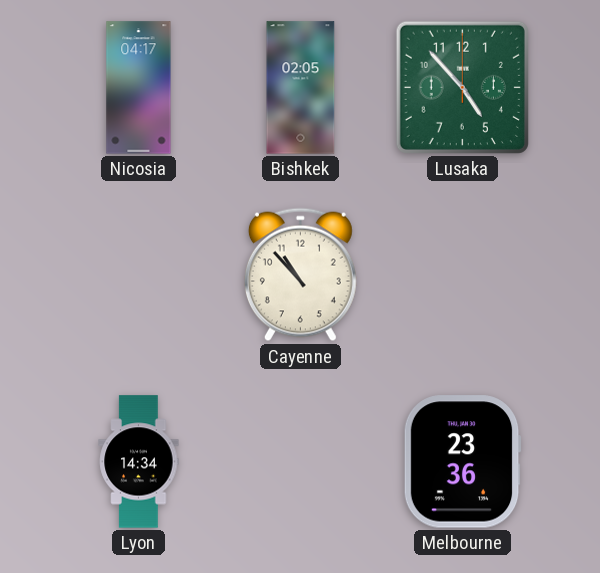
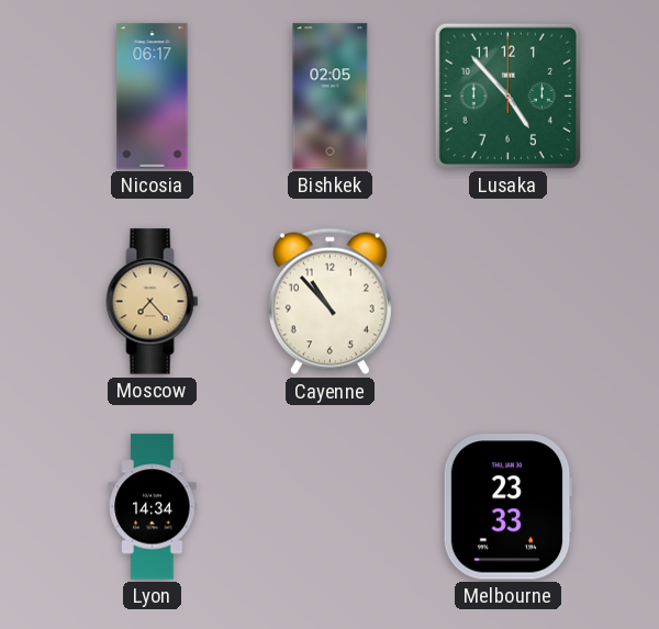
Nicosia: 04:17 -> 06:17
Moscow: none -> 7:23
Melbourne: 23:36 -> 23:33
